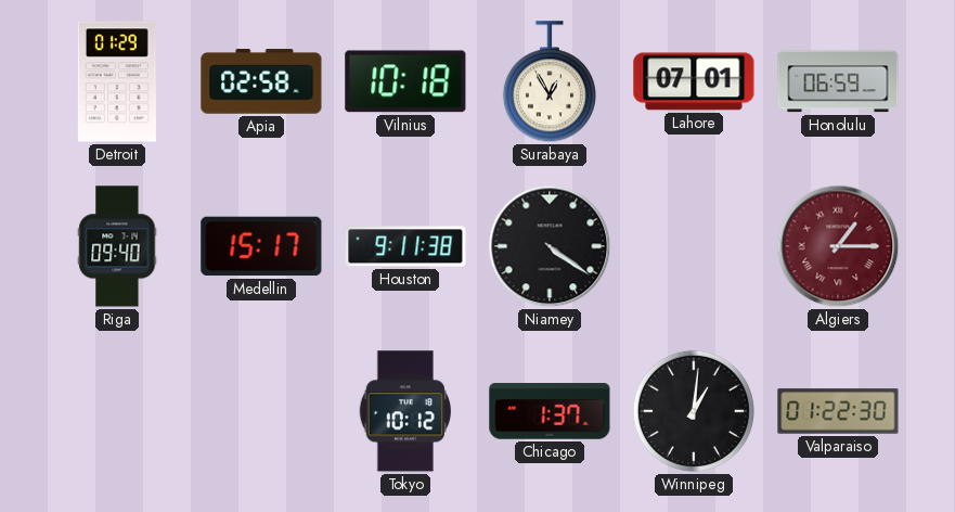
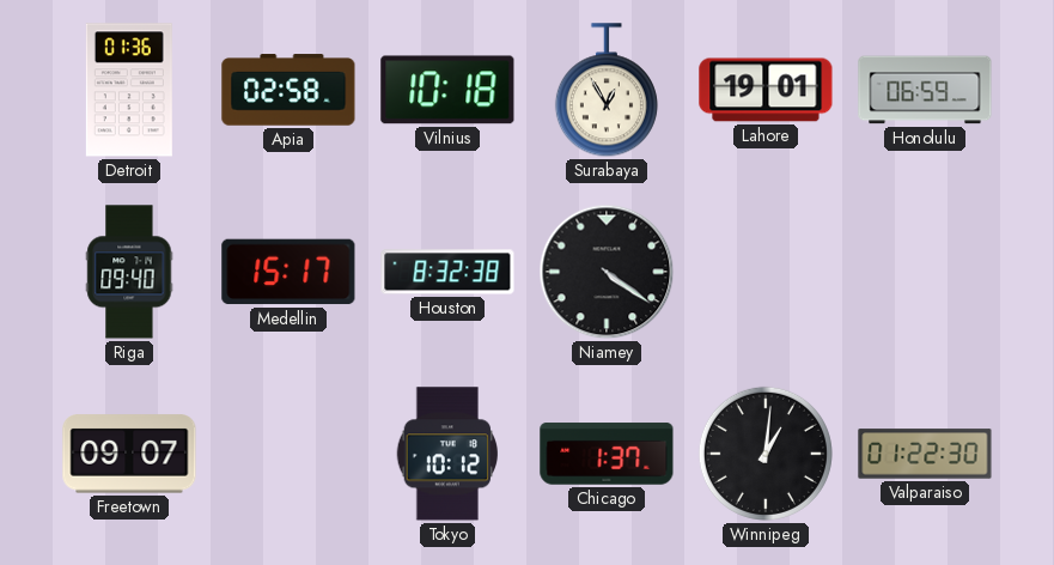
Detroit: 01:29 -> 01:36
Lahore: 07:01 -> 19:01
Houston: 9:11 -> 8:32
Algiers: 1:15 -> none
Freetown: none -> 09:07
